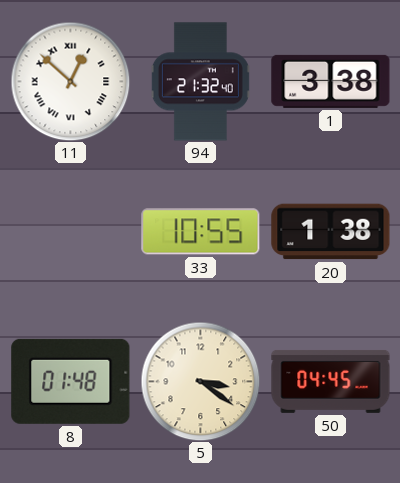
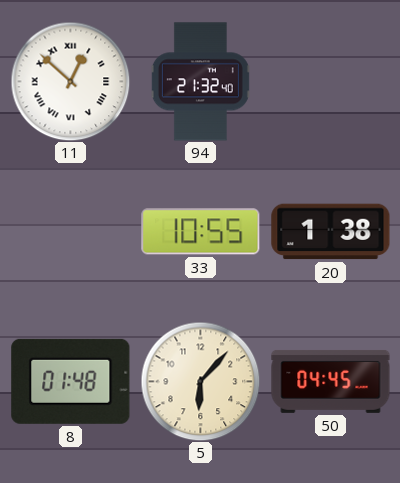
1: 3:38 -> none
5: 3:21 -> 6:07
